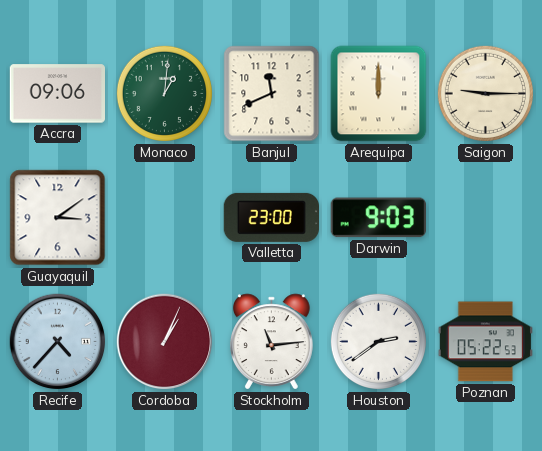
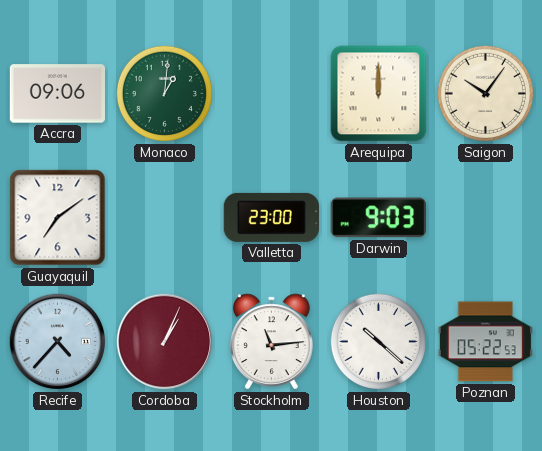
Banjul: 11:41 -> none
Saigon: 9:15 -> 10:06
Guayaquil: 3:09 -> 7:09
Houston: 2:39 -> 10:22
